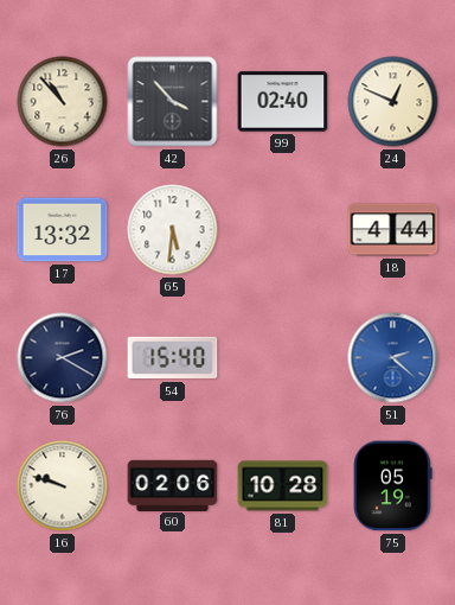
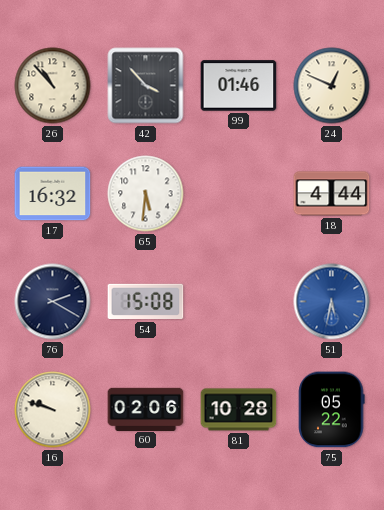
99: 02:40 -> 01:46
17: 13:32 -> 16:32
54: 15:40 -> 15:08
51: 2:22 -> 5:32
75: 05:19 -> 05:22
